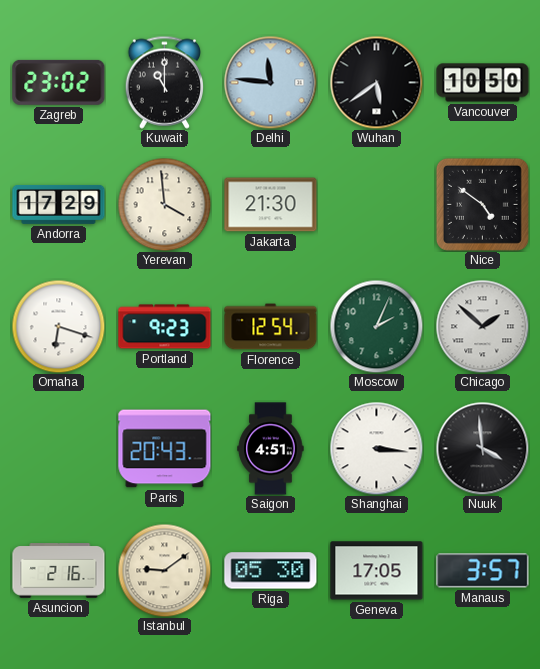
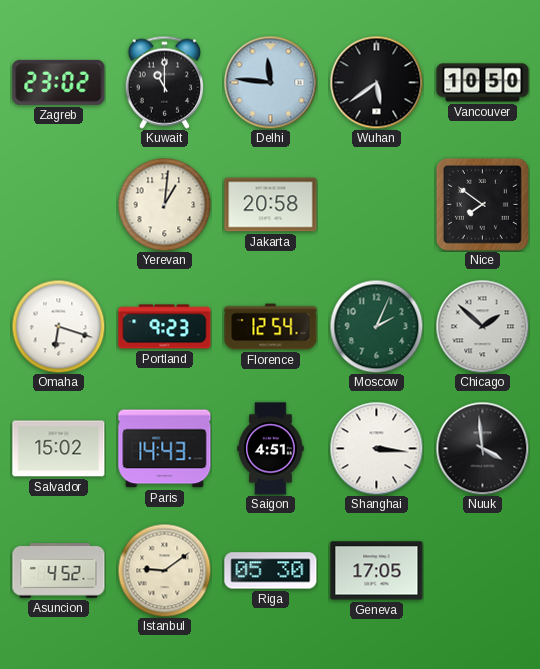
Andorra: 17:29 -> none
Yerevan: 3:59 -> 1:01
Jakarta: 21:30 -> 20:58
Nice: 4:51 -> 7:51
Salvador: none -> 15:02
Paris: 20:43 -> 14:43
Asuncion: 2:16 -> 4:52
Manaus: 3:57 -> none
